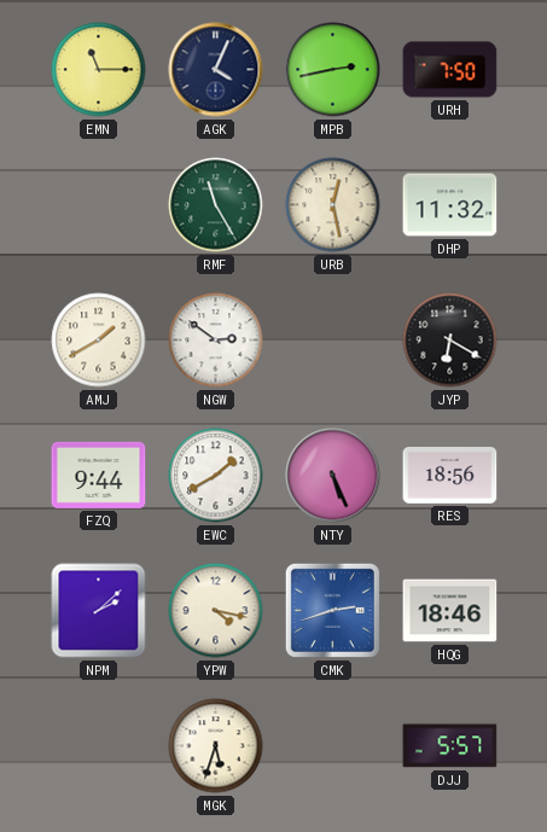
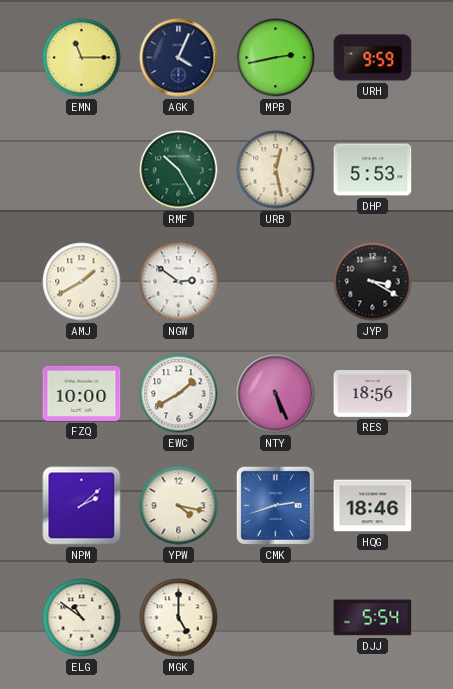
URH: 7:50 -> 9:59
RMF: 11:25 -> 10:25
DHP: 11:32 -> 5:53
JYP: 6:20 -> 3:20
FZQ: 9:44 -> 10:00
ELG: none -> 10:51
MGK: 5:33 -> 5:00
DJJ: 5:57 -> 5:54
